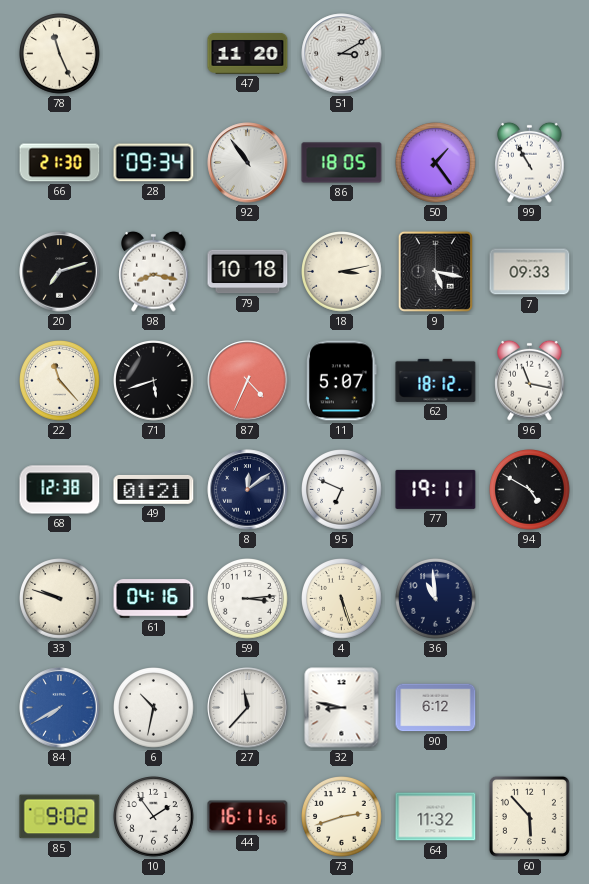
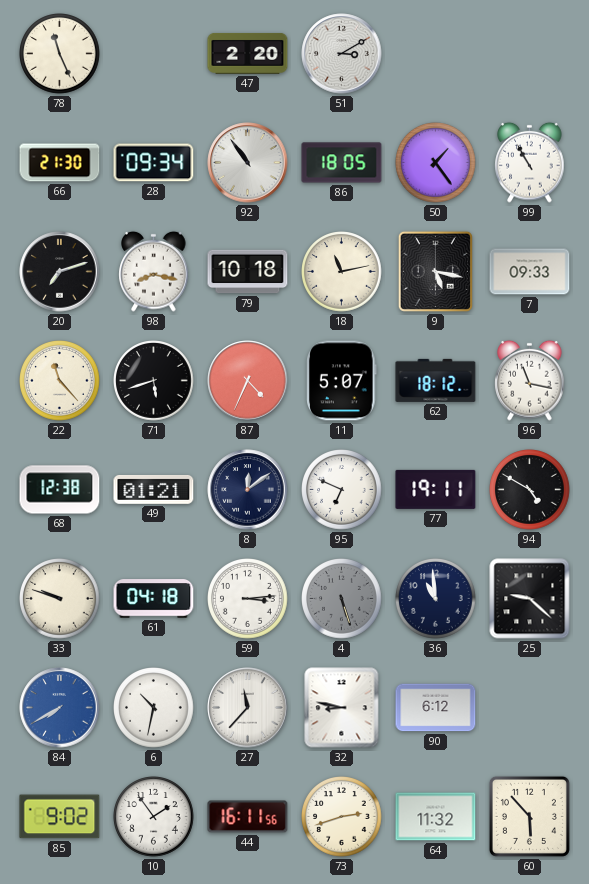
47: 11:20 -> 2:20
18: 3:13 -> 11:13
61: 04:16 -> 04:18
4 dial: cream -> grey
25: none -> 9:22
